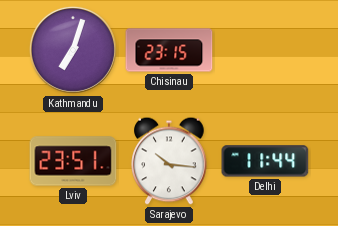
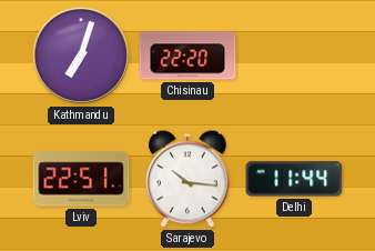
Chisinau: 23:15 -> 22:20
Lviv: 23:51 -> 22:51
